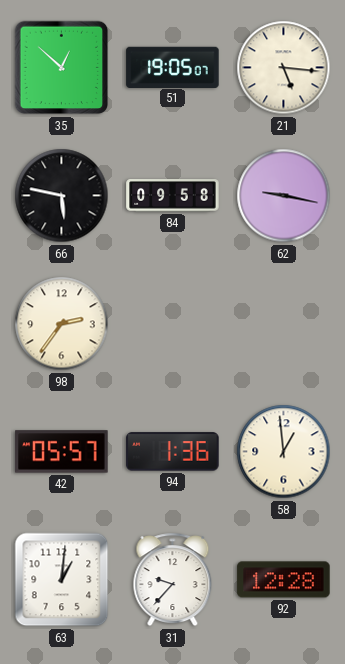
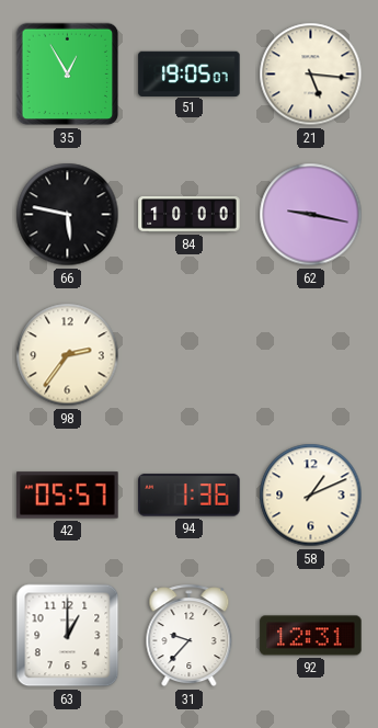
35: 12:52 -> 12:55
84: 09:58 -> 10:00
58: 12:59 -> 1:11
63: 1:01 -> 1:00
92: 12:28 -> 12:31
